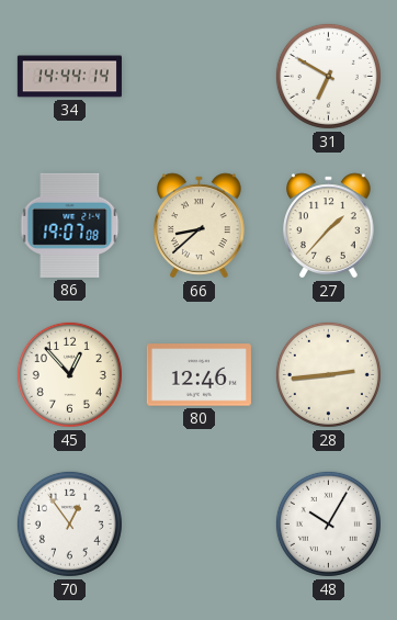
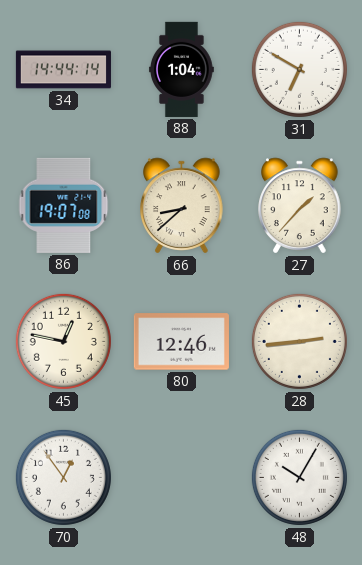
88: none -> 1:04
45: 12:53 -> 12:47
